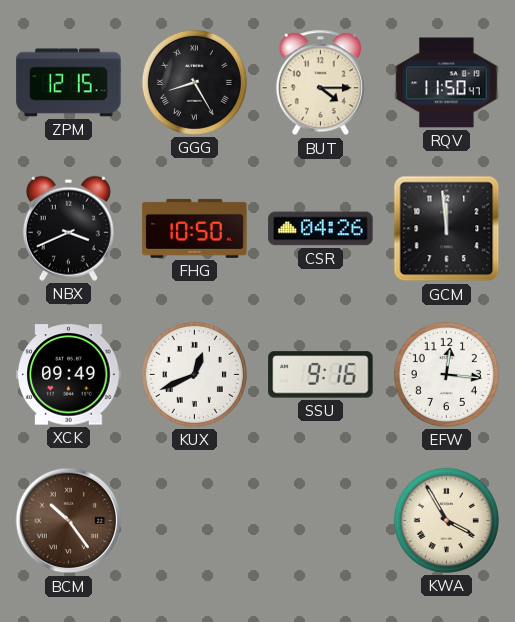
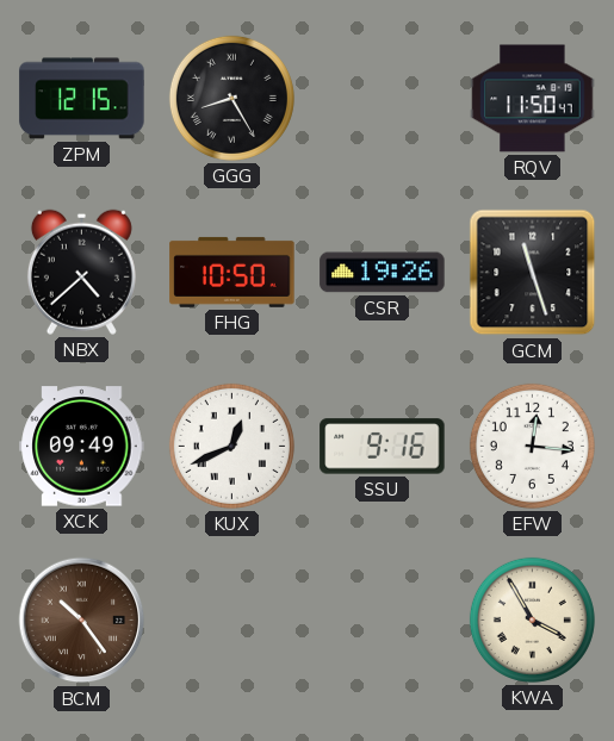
BUT: 4:15 -> none
NBX: 3:41 -> 4:38
CSR: 04:26 -> 19:26
GCM: 11:59 -> 11:27
